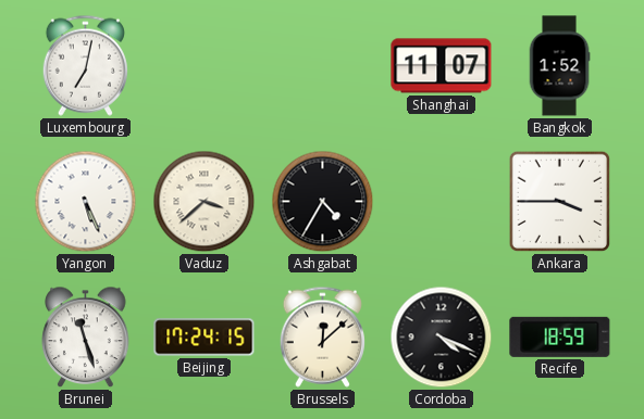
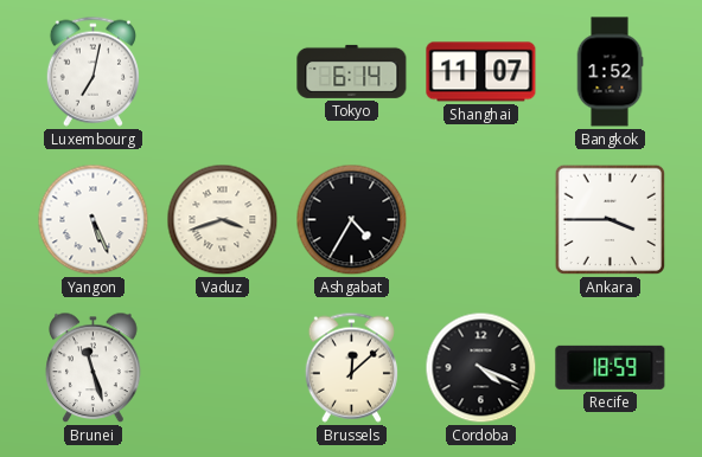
Tokyo: none -> 6:14
Vaduz: 3:38 -> 3:42
Beijing: 17:24 -> none
